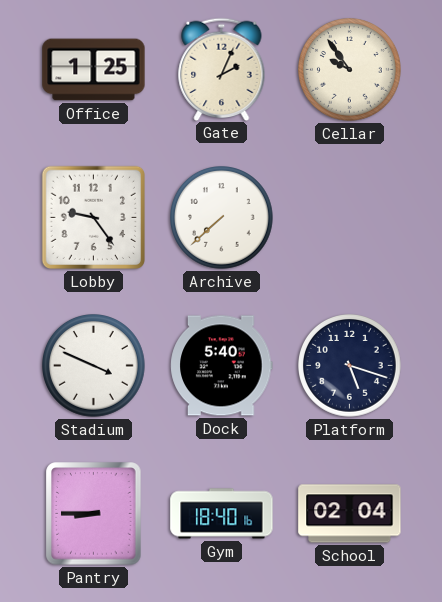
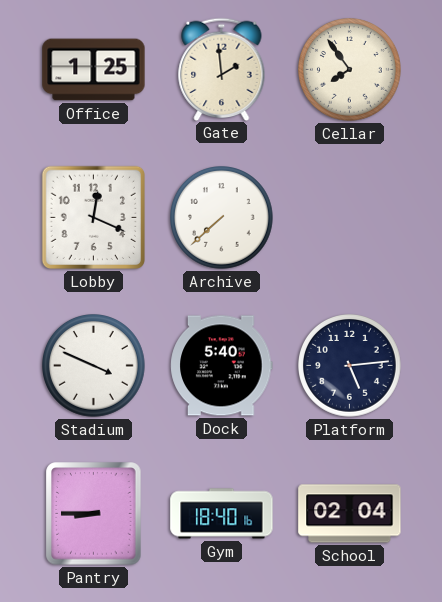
Gate: 2:04 -> 1:59
Cellar: 9:54 -> 7:54
Lobby: 9:24 -> 12:19
Platform: 5:18 -> 5:14
